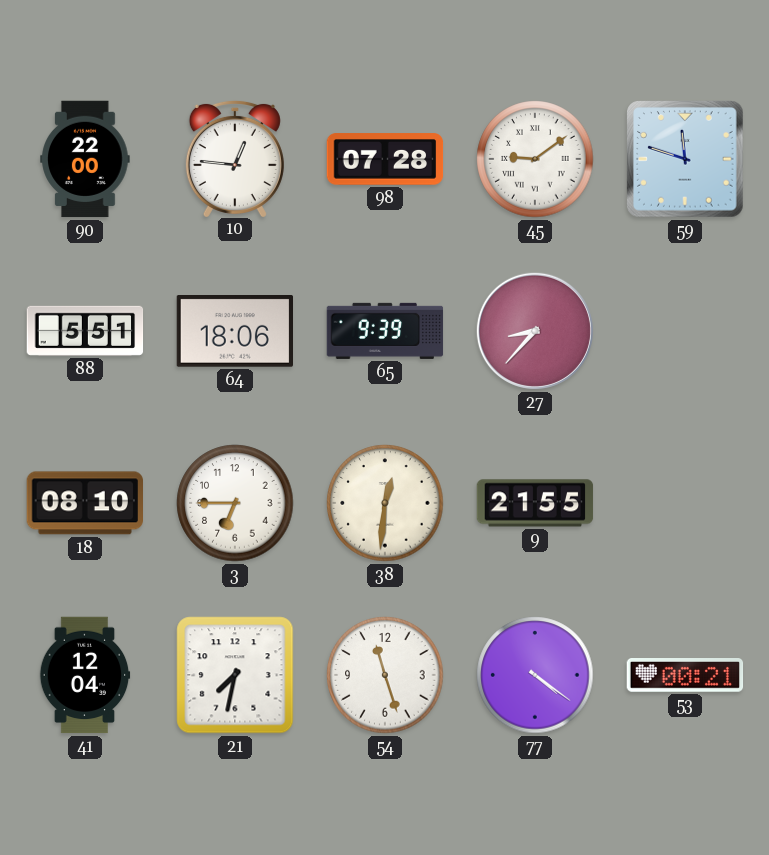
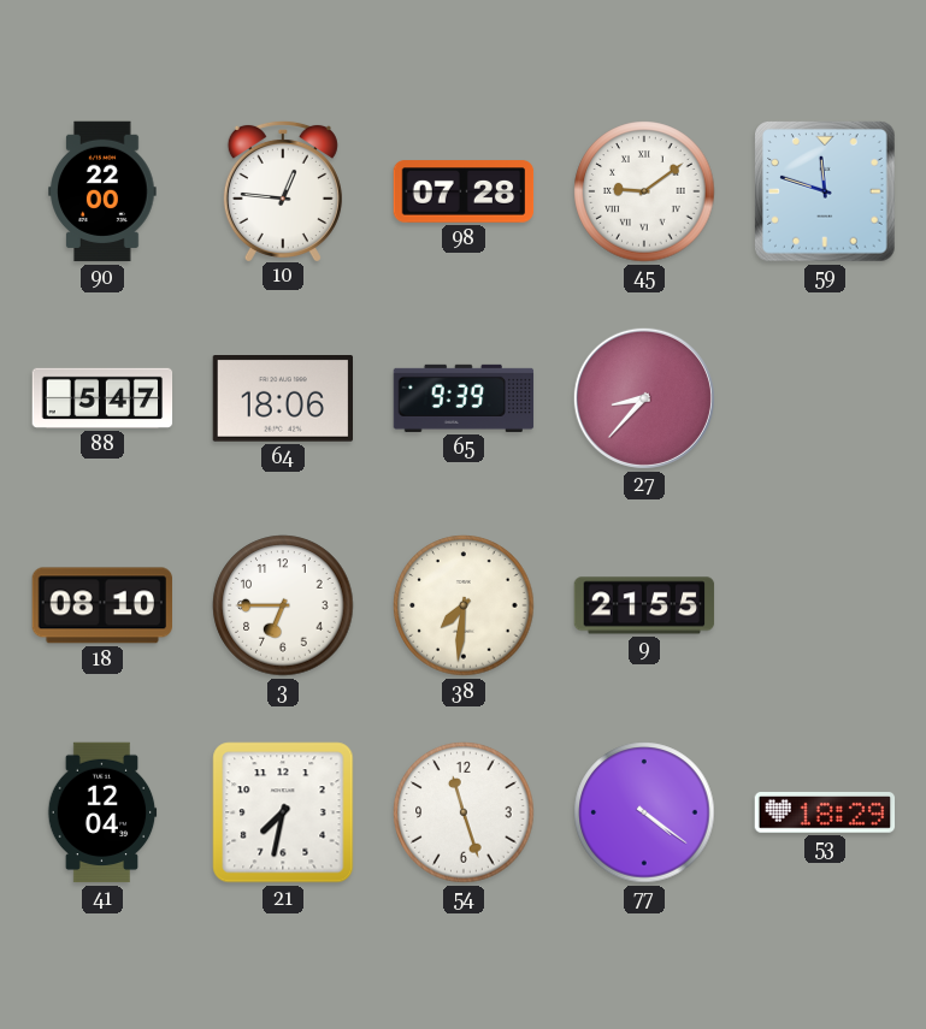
88: 5:51 -> 5:47
38: 12:31 -> 7:31
53: 00:21 -> 18:29
